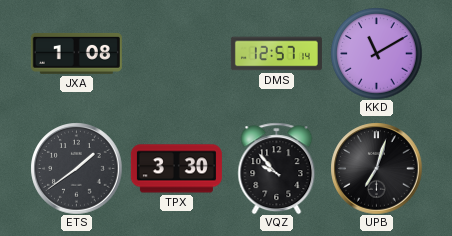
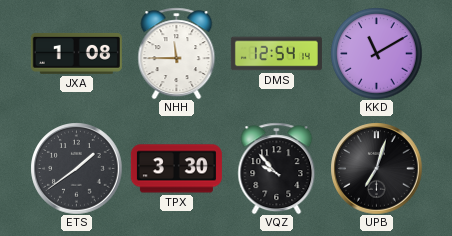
NHH: none -> 11:45
DMS: 12:57 -> 12:54
